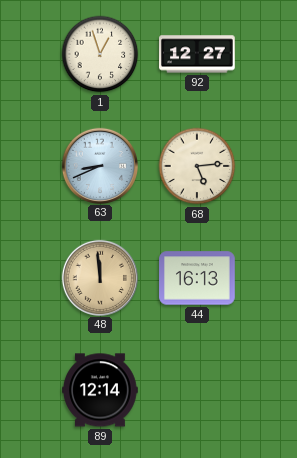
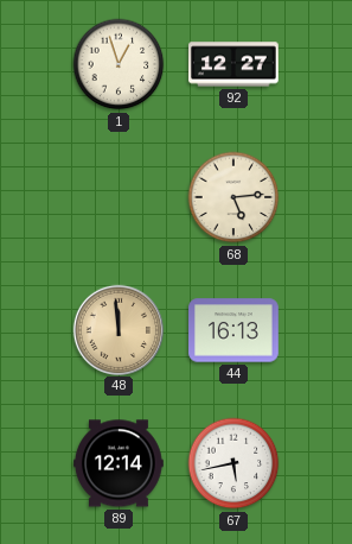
63: 8:41 -> none
67: none -> 5:43
